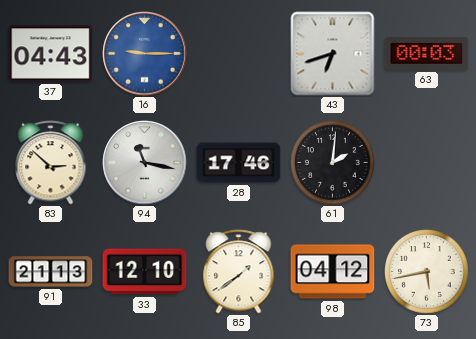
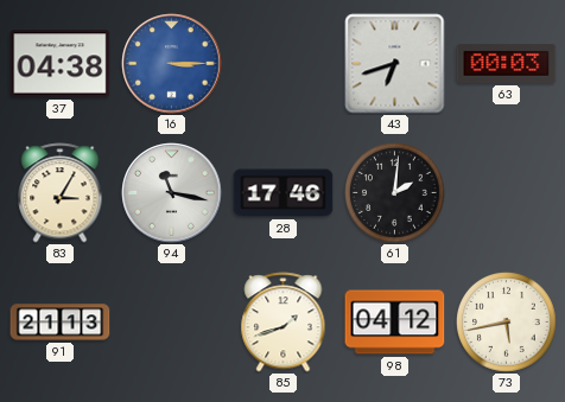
37: 04:43 -> 04:38
16: 9:15 -> 3:15
83: 2:52 -> 3:05
33: 12:10 -> none
85: 1:39 -> 1:42
